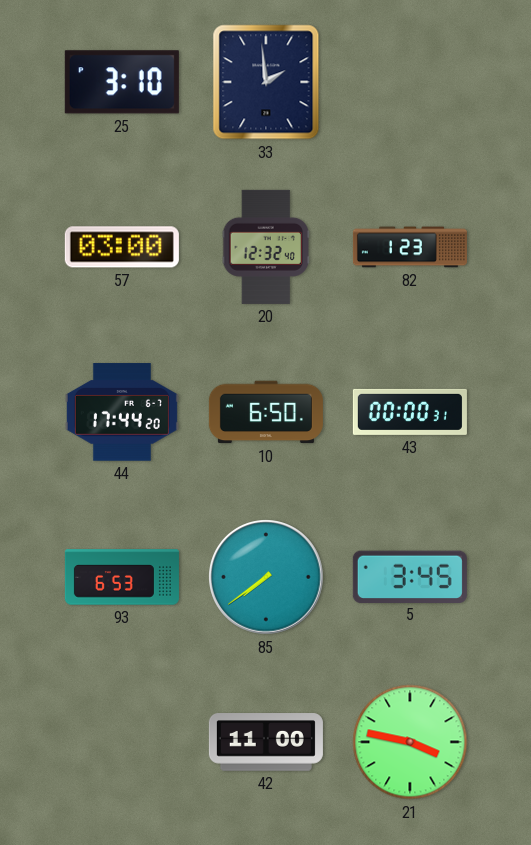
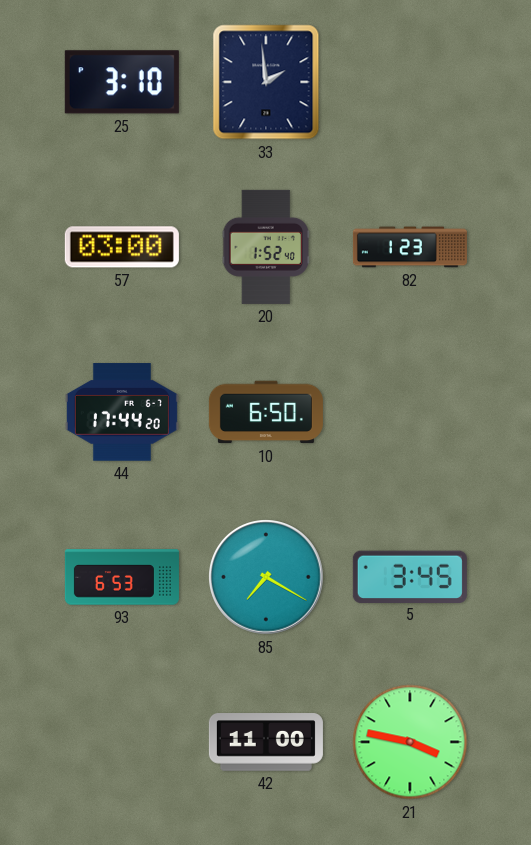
20: 12:32 -> 1:52
43: 00:00 -> none
85: 7:39 -> 7:20
